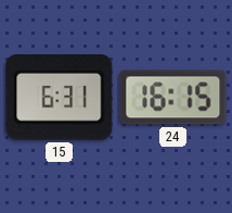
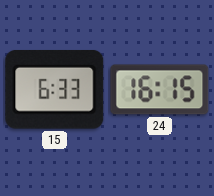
15: 6:31 -> 6:33
